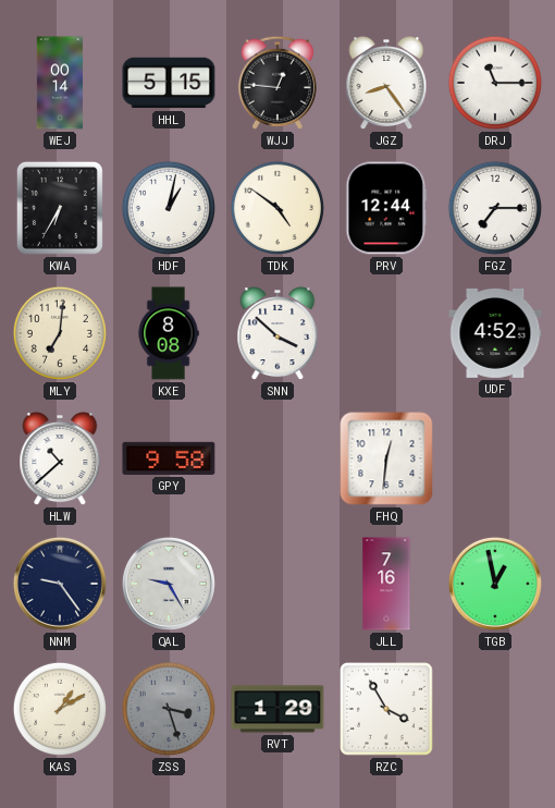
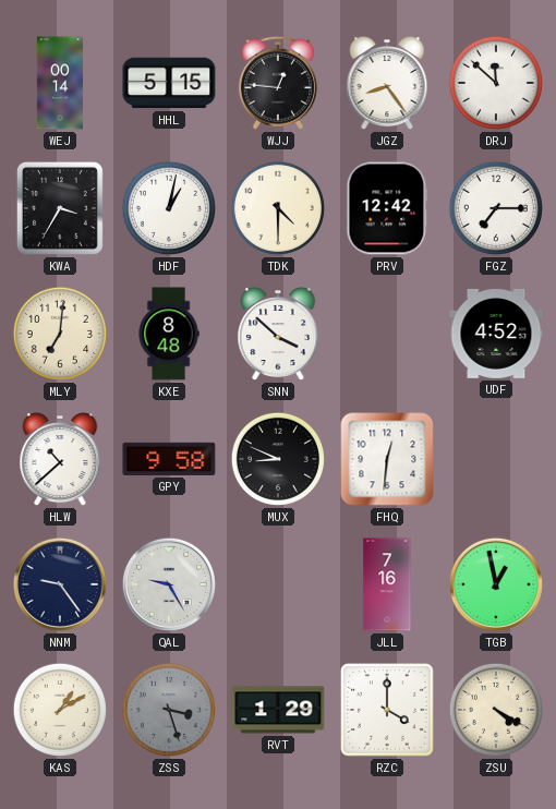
DRJ: 11:15 -> 11:52
KWA: 6:35 -> 3:35
TDK: 4:51 -> 4:30
PRV: 12:44 -> 12:42
KXE: 8:08 -> 8:48
MUX: none -> 8:49
RZC: 3:55 -> 4:00
ZSU: none -> 4:20
